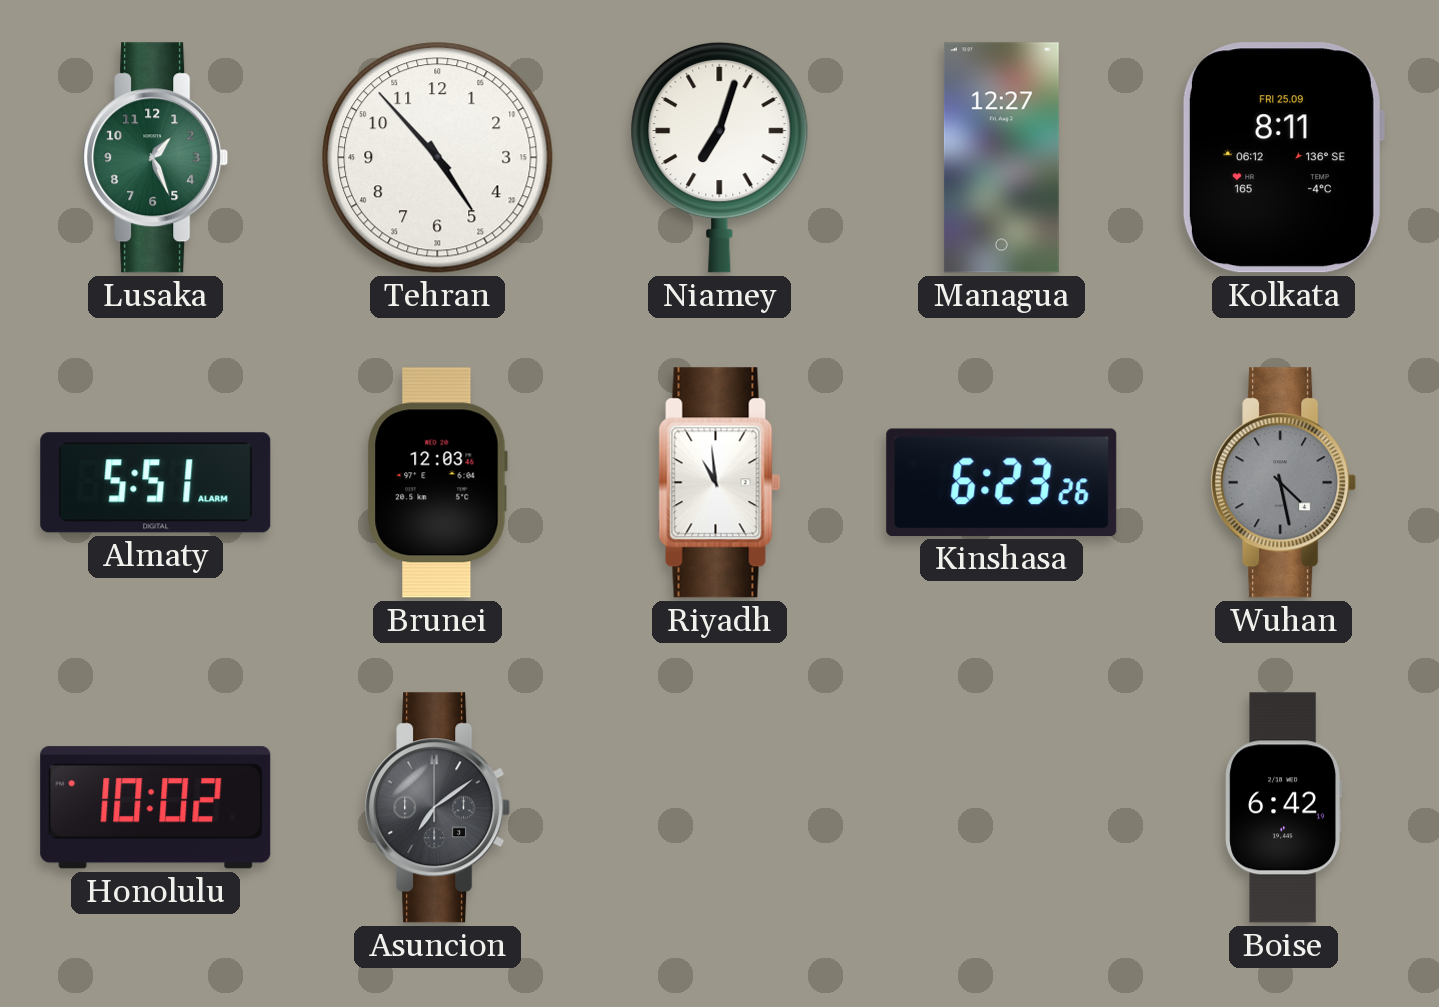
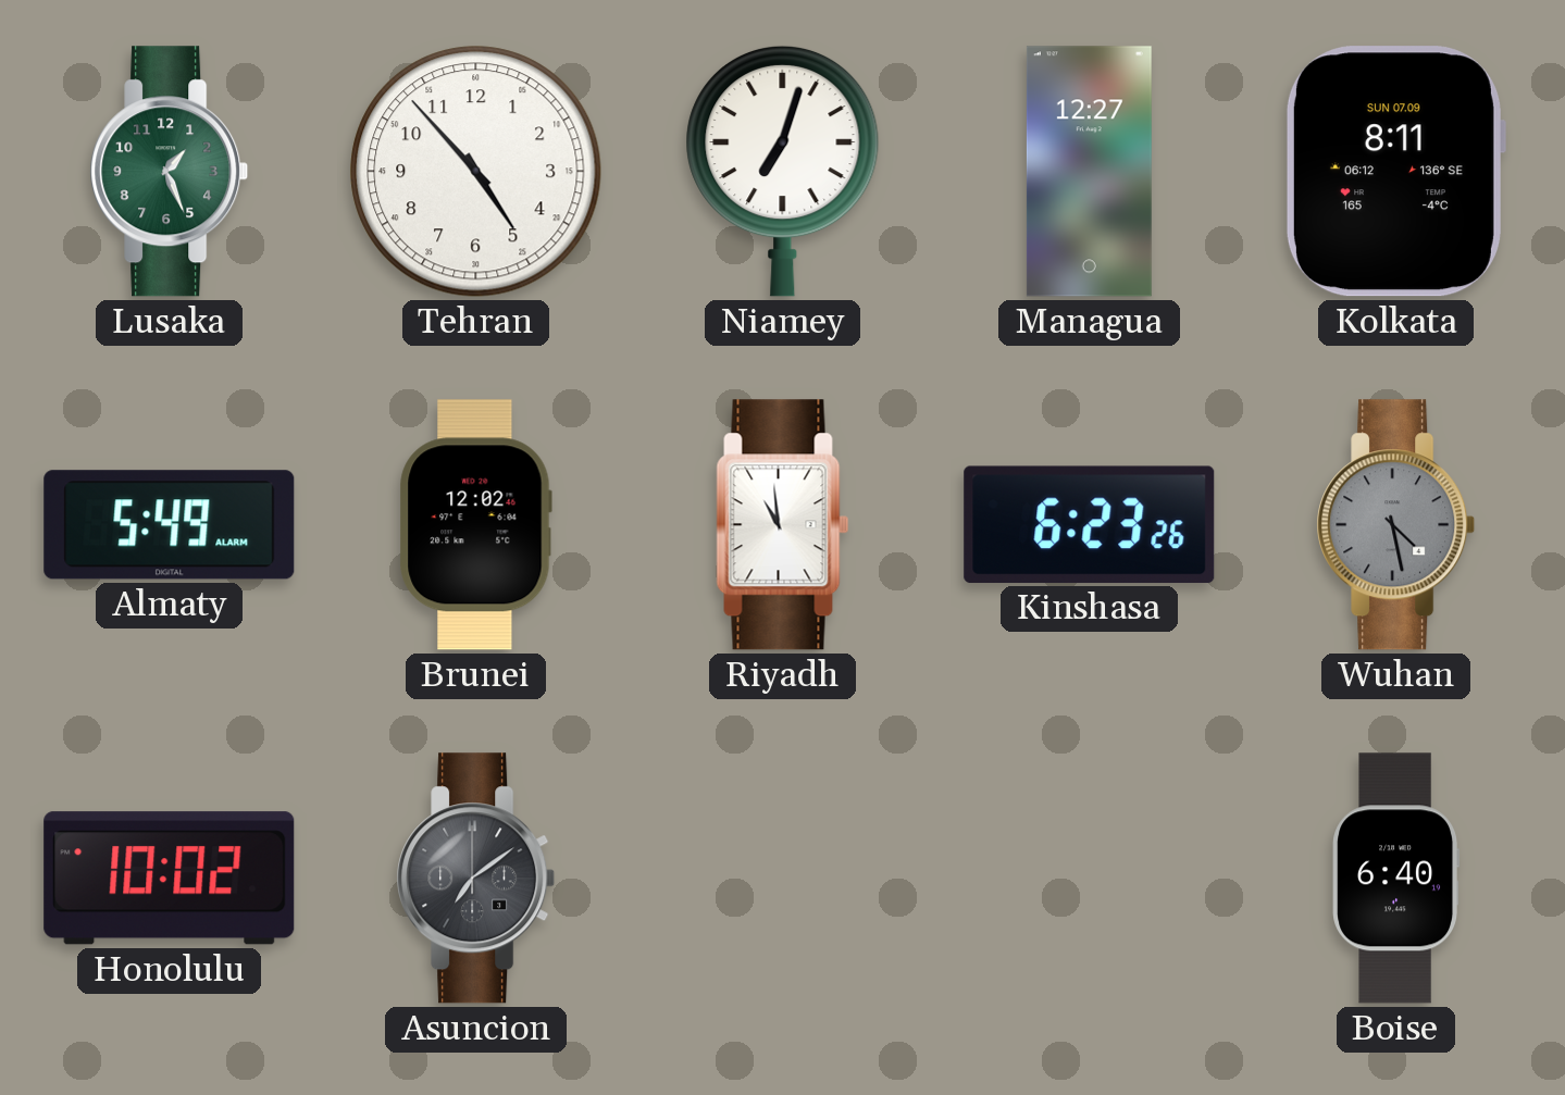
Kolkata date: FRI 25.09 -> SUN 07.09
Almaty: 5:51 -> 5:49
Brunei: 12:03 -> 12:02
Boise: 6:42 -> 6:40
